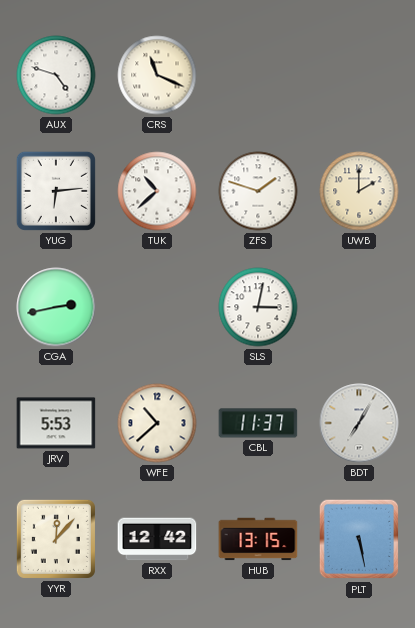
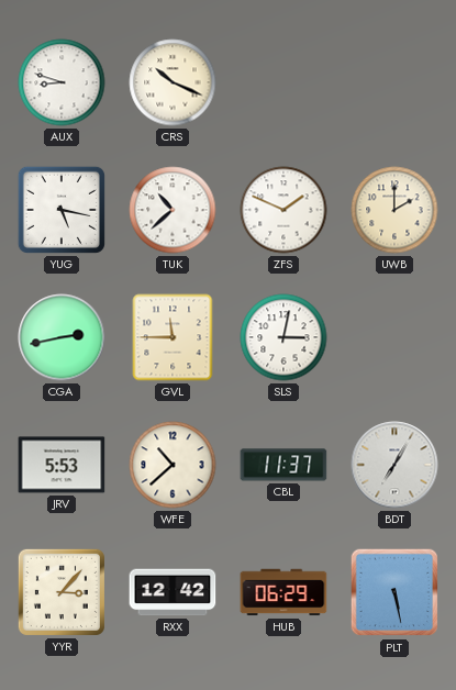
AUX: 4:48 -> 8:48
CRS: 11:19 -> 10:19
YUG: 6:14 -> 5:17
ZFS: 1:48 -> 1:49
GVL: none -> 11:45
YYR: 12:07 -> 3:07
HUB: 13:15 -> 06:29
